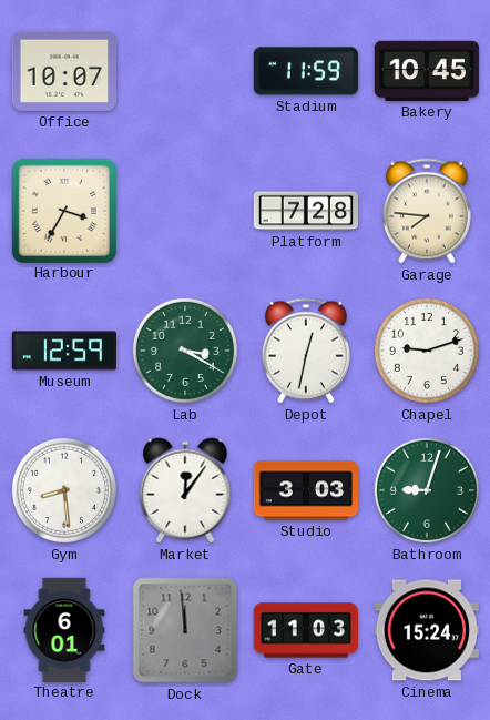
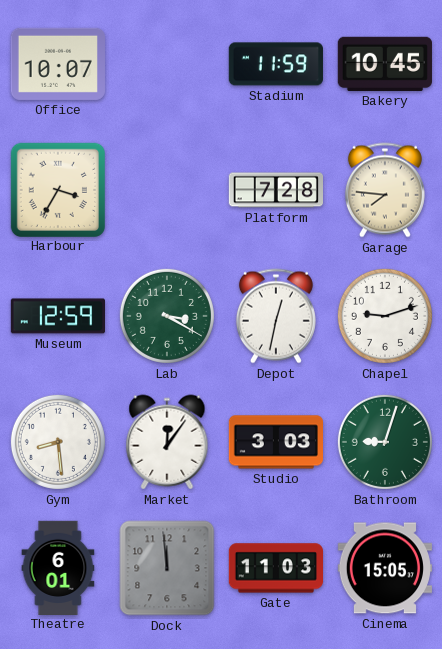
Cinema: 15:24 -> 15:05
